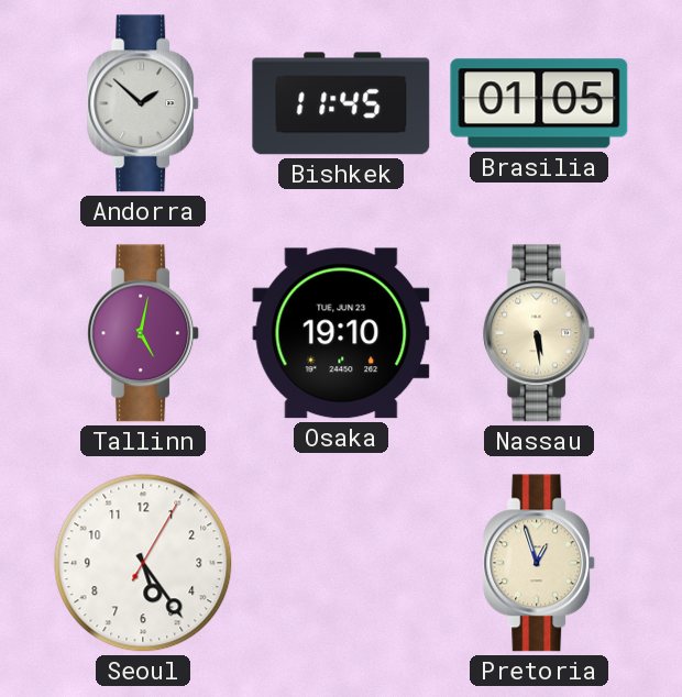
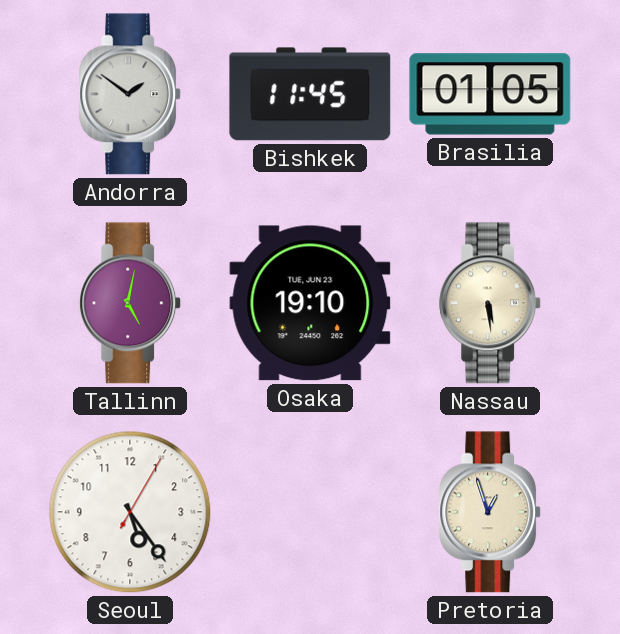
Andorra: 1:52 -> 1:51
